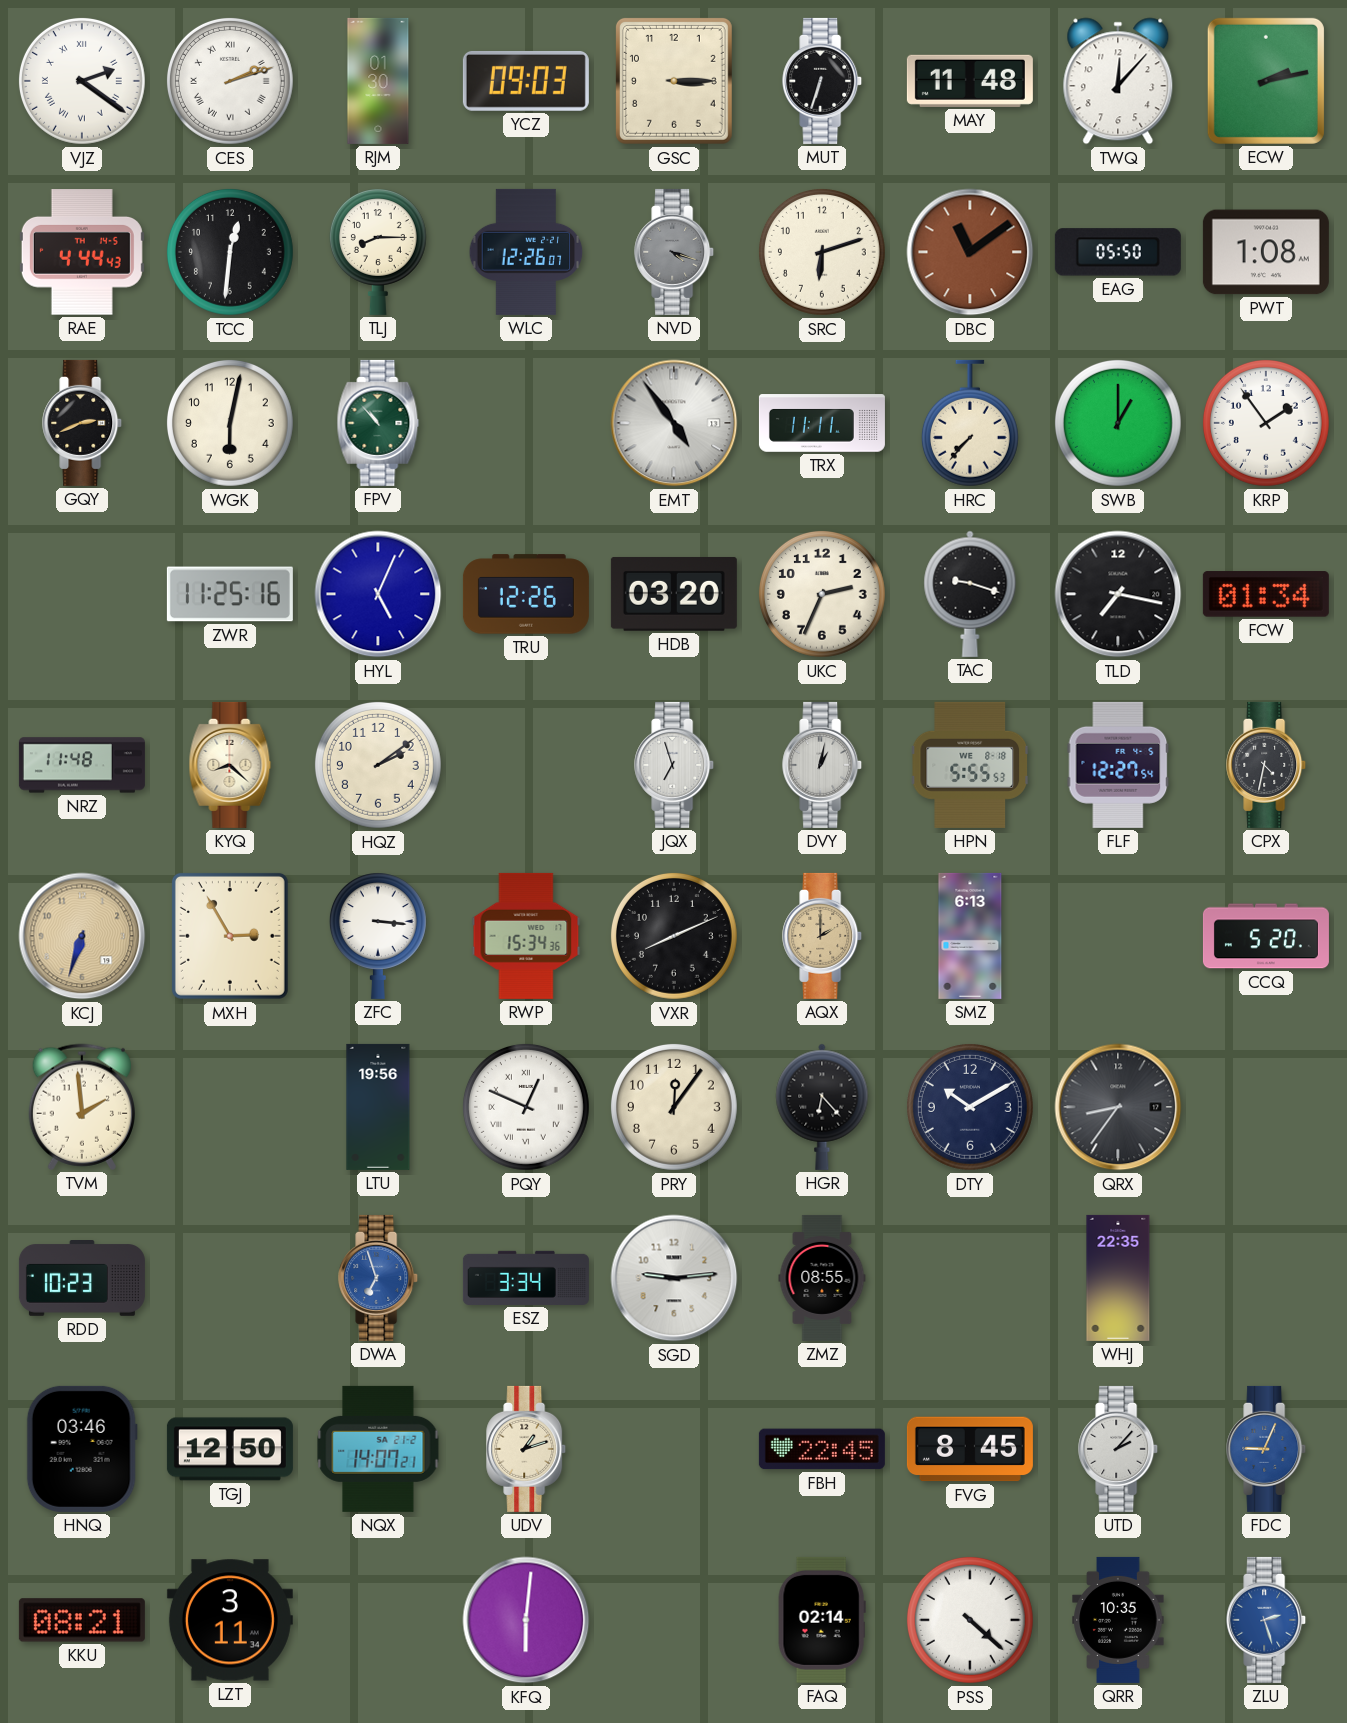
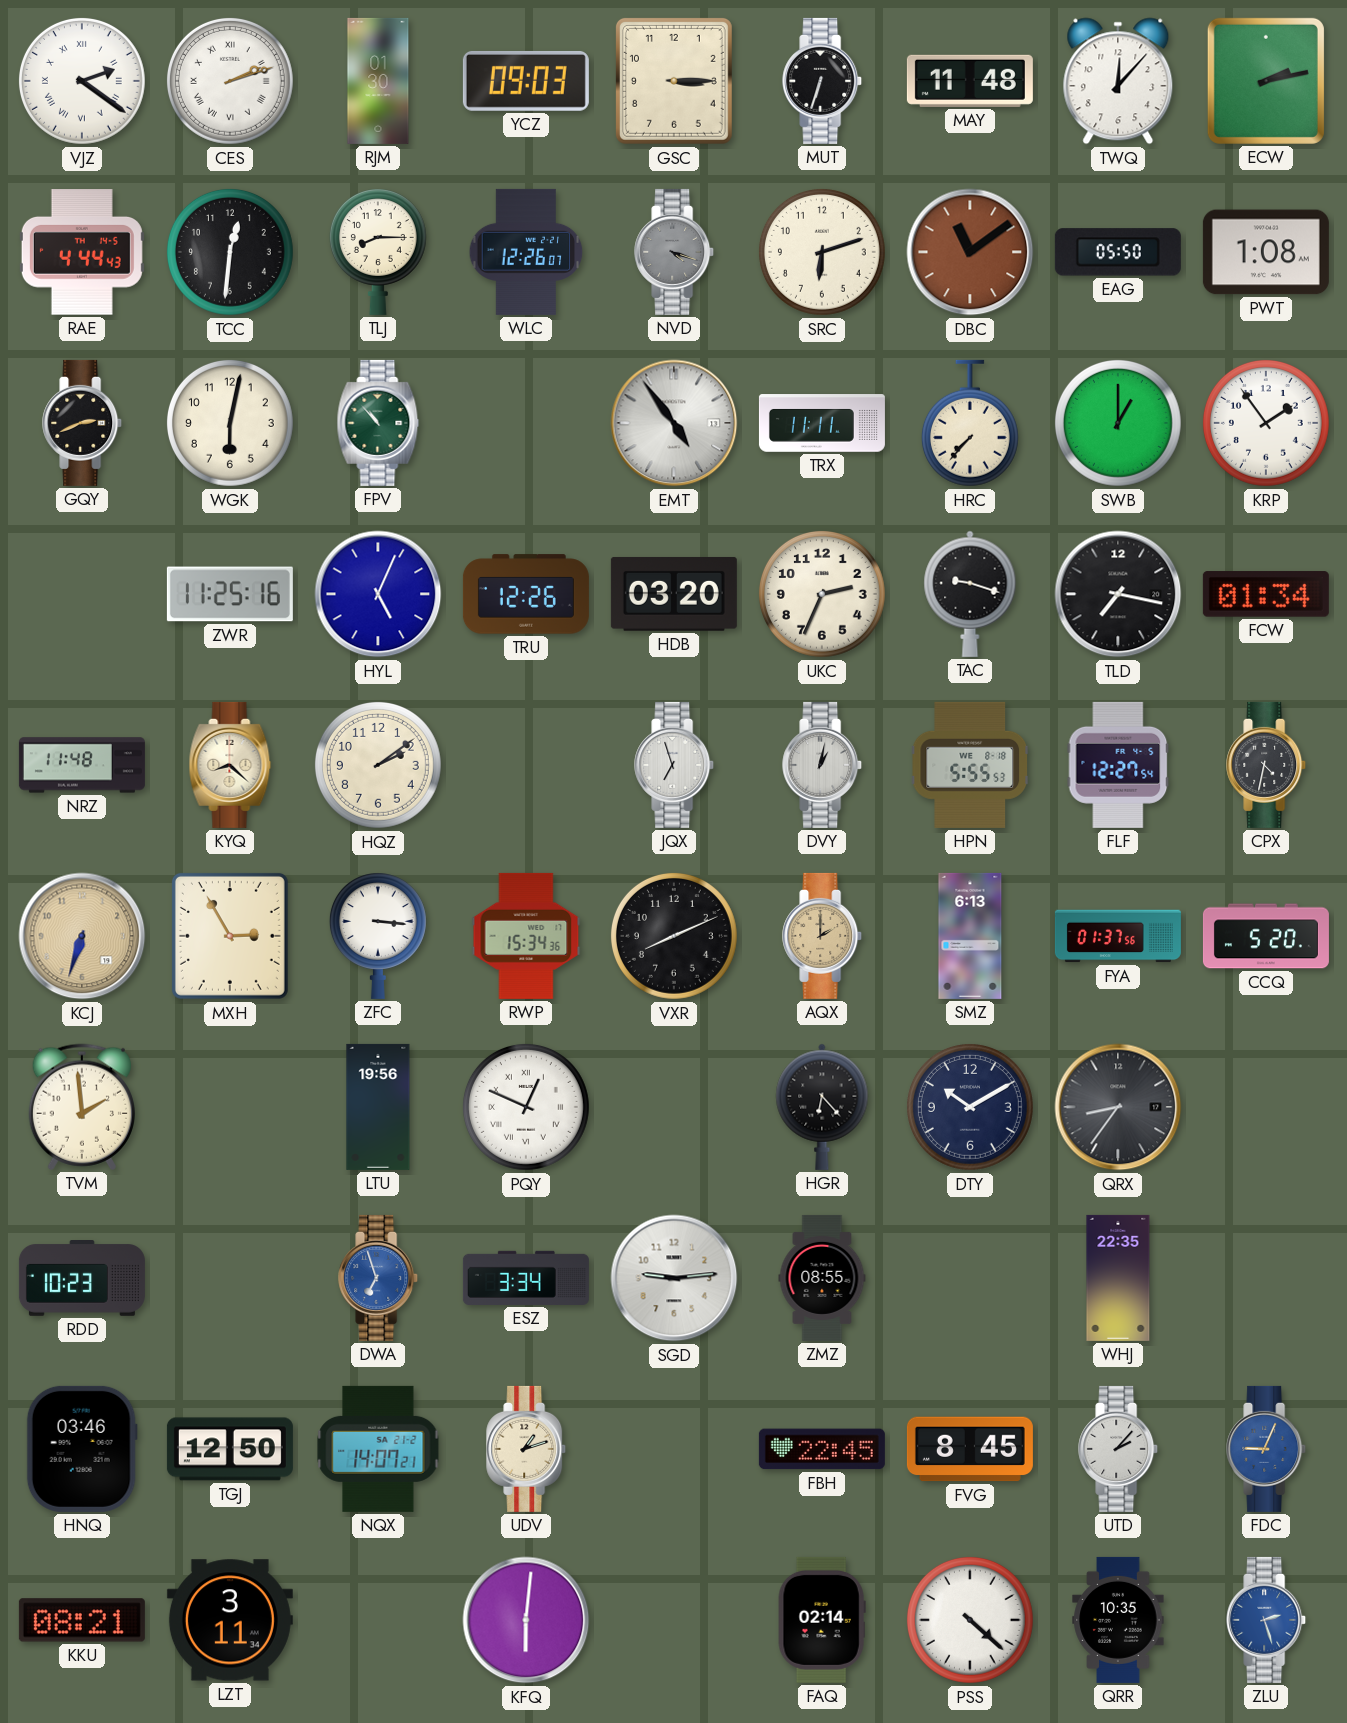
FYA: none -> 01:37
PRY: 12:06 -> none
